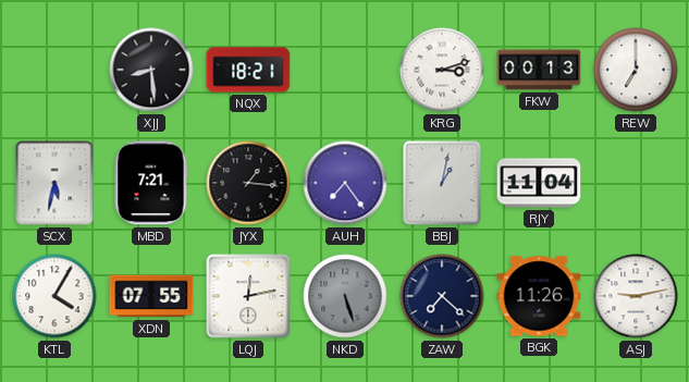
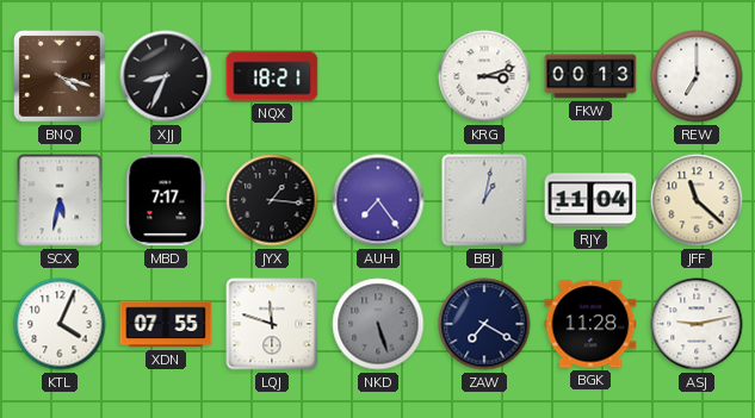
BNQ: none -> 4:18
XJJ: 8:29 -> 8:34
MBD: 7:21 -> 7:17
JFF: none -> 11:22
KTL: 4:05 -> 4:04
LQJ: 12:13 -> 11:48
ZAW: 7:22 -> 7:20
BGK: 11:26 -> 11:28
